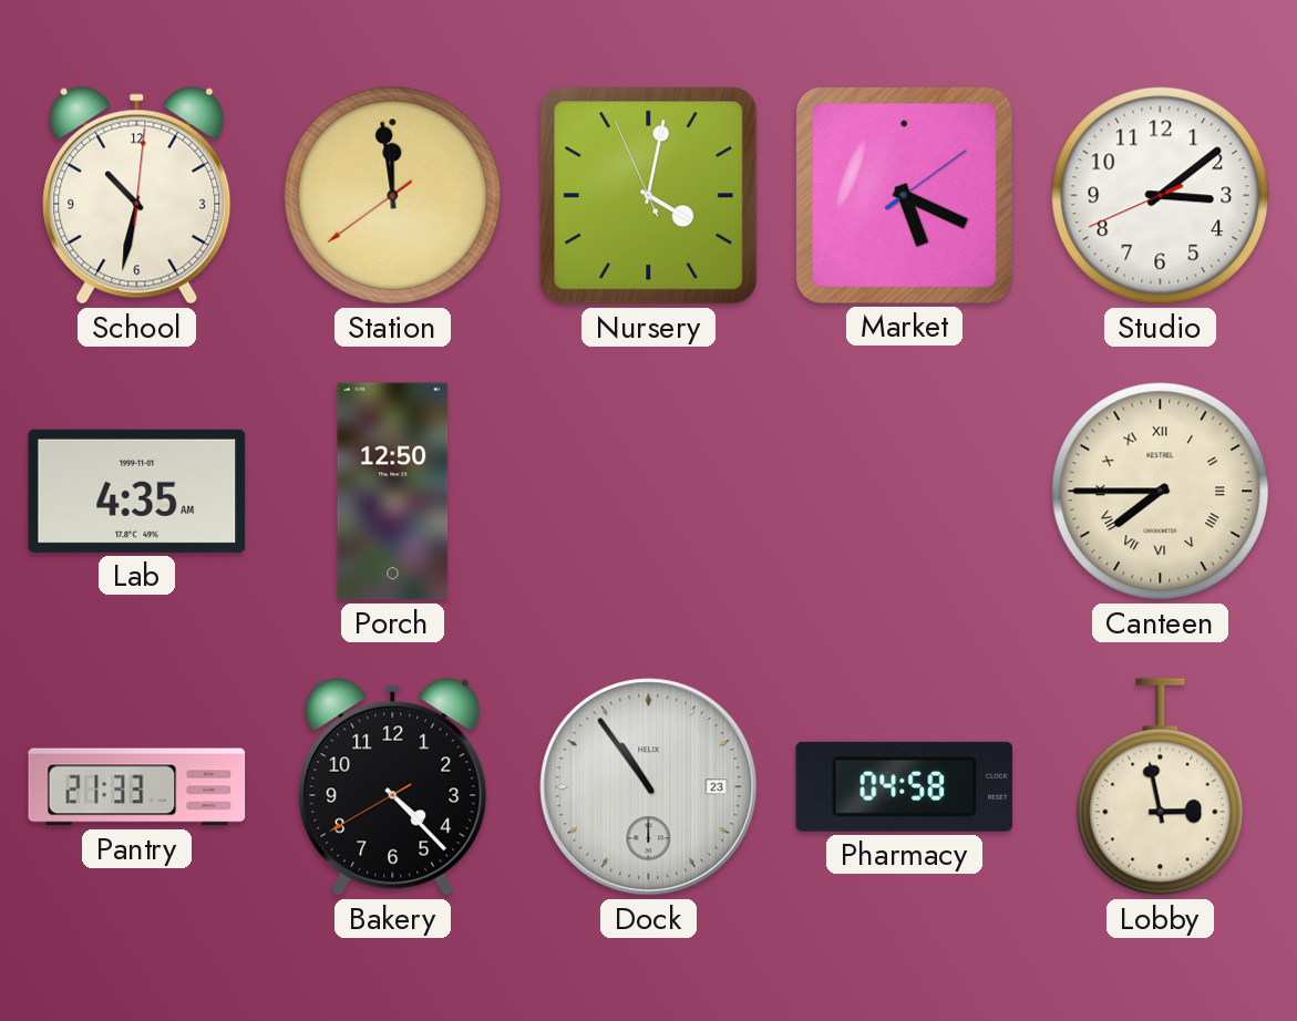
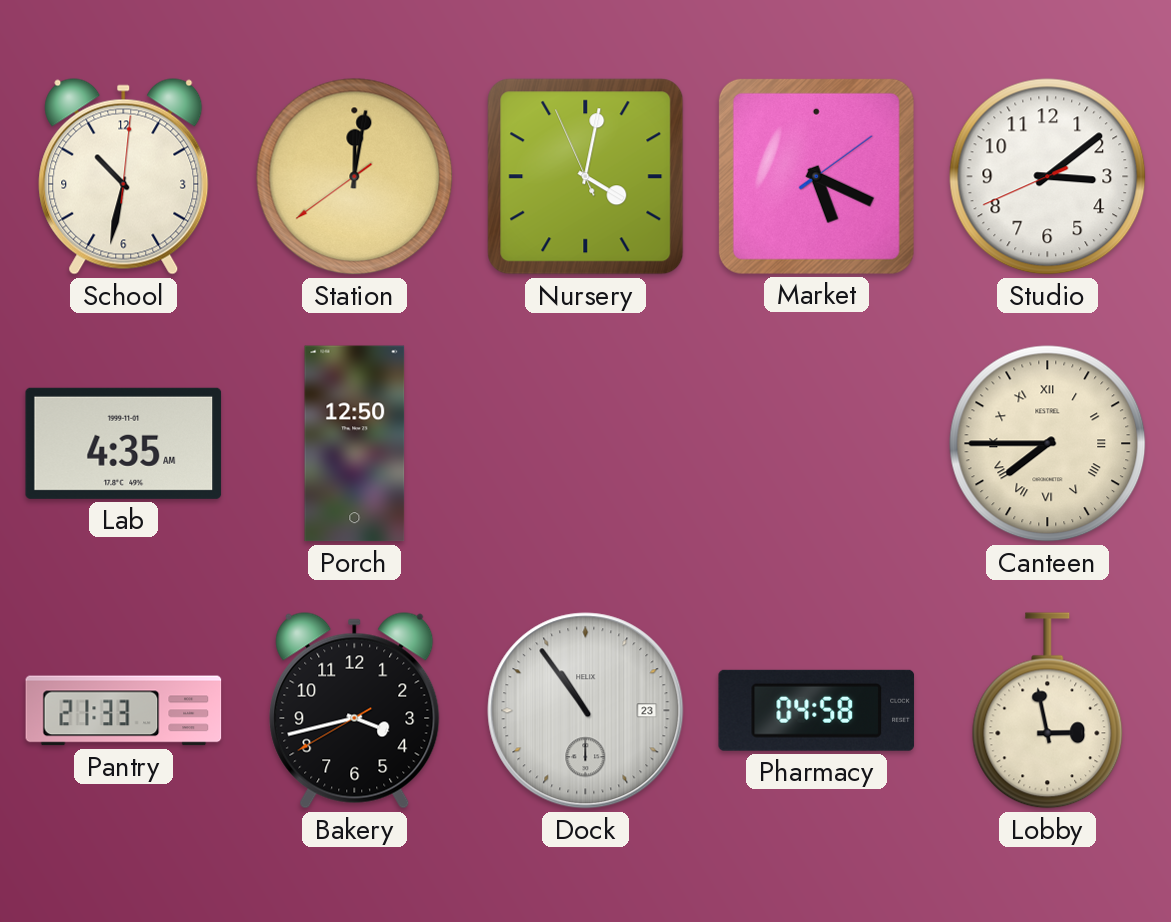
Station: 11:58 -> 12:01
Bakery: 4:22 -> 3:42
